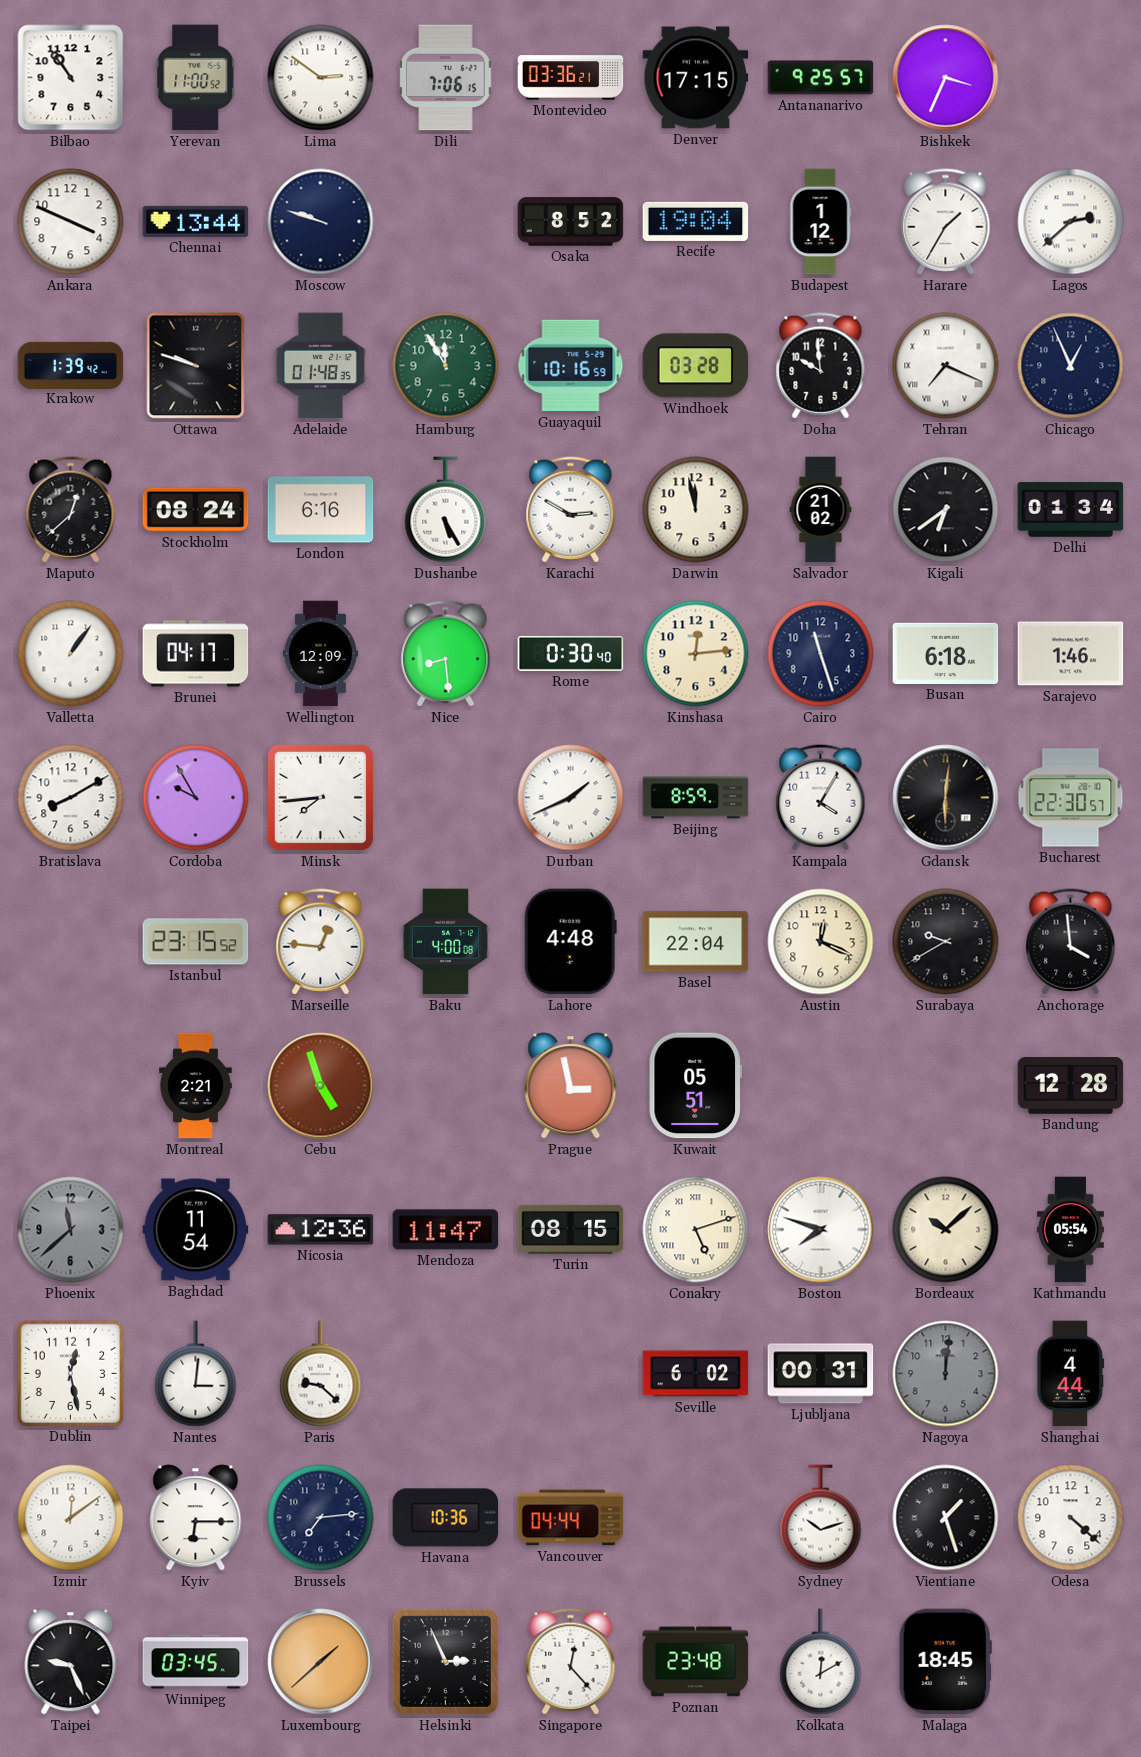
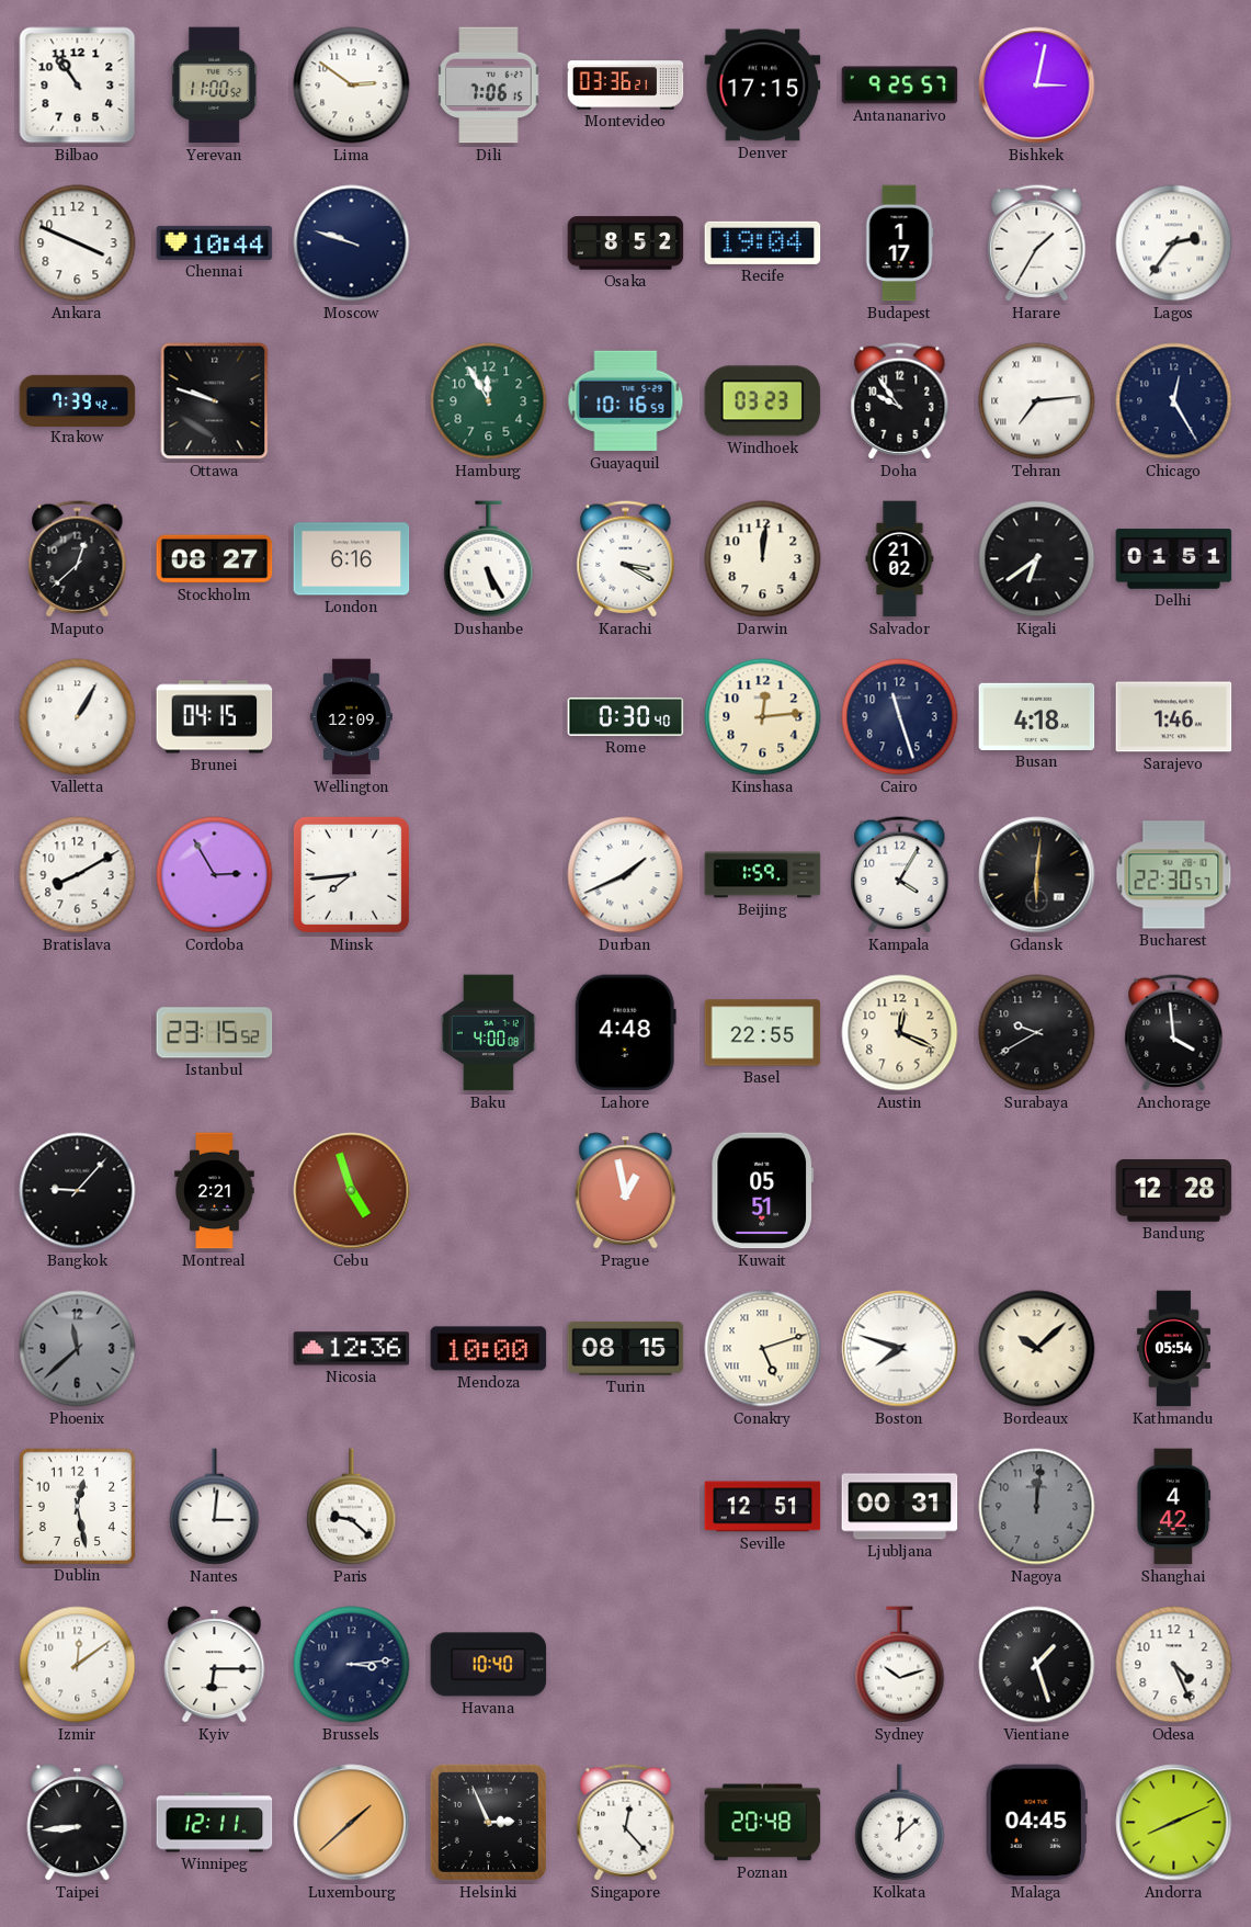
Bishkek: 3:34 -> 3:02
Chennai: 13:44 -> 10:44
Budapest: 1:12 -> 1:17
Lagos: 2:38 -> 2:36
Krakow: 1:39 -> 7:39
Adelaide: 01:48 -> none
Windhoek: 03:28 -> 03:23
Doha: 9:59 -> 9:54
Tehran: 7:19 -> 7:14
Chicago: 12:56 -> 12:25
Stockholm: 08:24 -> 08:27
Karachi: 2:50 -> 3:20
Darwin: 11:58 -> 12:01
Delhi: 01:34 -> 01:51
Valletta: 1:06 -> 1:05
Brunei: 04:17 -> 04:15
Nice: 8:29 -> none
Busan: 6:18 -> 4:18
Cordoba: 9:55 -> 2:55
Beijing: 8:59 -> 1:59
Marseille: 12:46 -> none
Basel: 22:04 -> 22:55
Bangkok: none -> 9:07
Prague: 2:58 -> 12:58
Baghdad: 11:54 -> none
Mendoza: 11:47 -> 10:00
Seville: 6:02 -> 12:51
Shanghai: 4:44 -> 4:42
Brussels: 7:14 -> 3:14
Havana: 10:36 -> 10:40
Vancouver: 04:44 -> none
Odesa: 4:22 -> 4:26
Taipei: 9:26 -> 8:44
Winnipeg: 03:45 -> 12:11
Poznan: 23:48 -> 20:48
Kolkata: 12:10 -> 12:08
Malaga: 18:45 -> 04:45
Andorra: none -> 8:11
